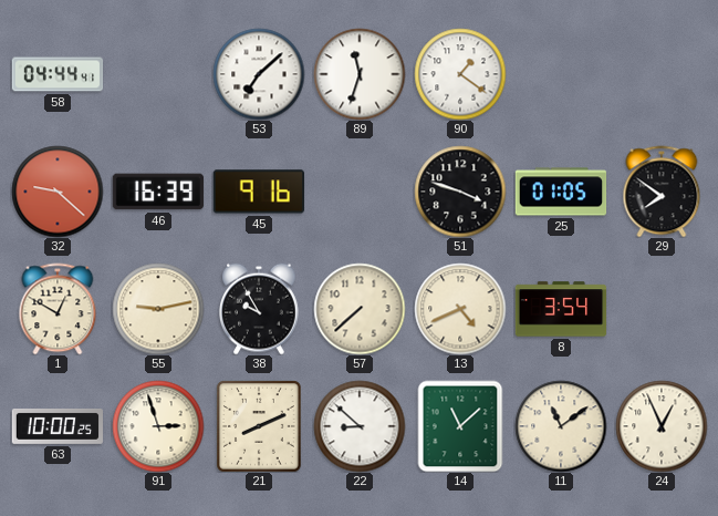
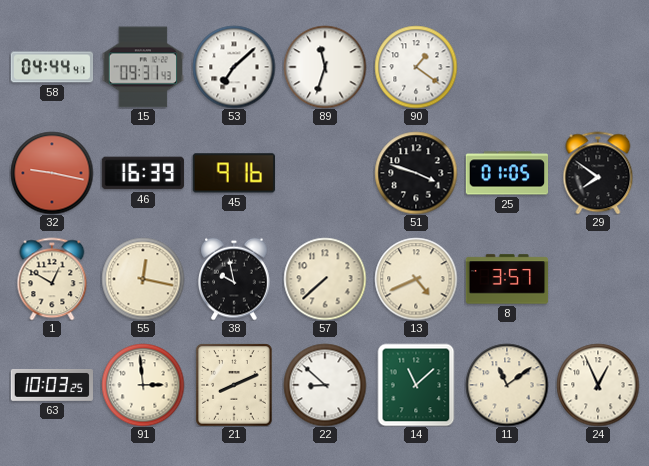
15: none -> 09:31
32: 9:22 -> 9:17
55: 9:13 -> 12:17
38: 9:55 -> 9:58
8: 3:54 -> 3:57
63: 10:00 -> 10:03
91: 2:57 -> 2:59
